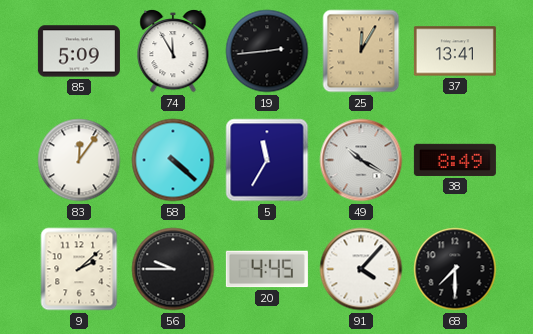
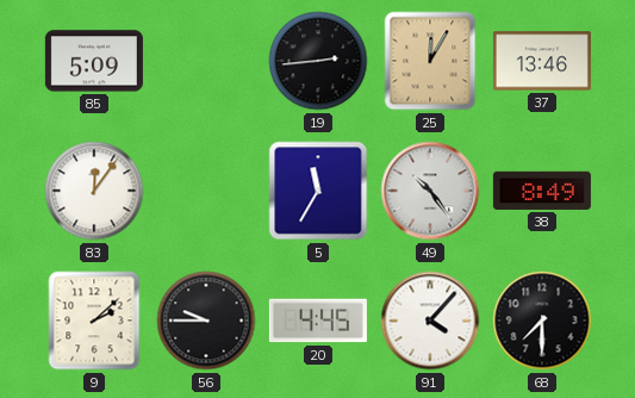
74: 11:55 -> none
37: 13:41 -> 13:46
58: 4:22 -> none
49: 10:20 -> 10:24
